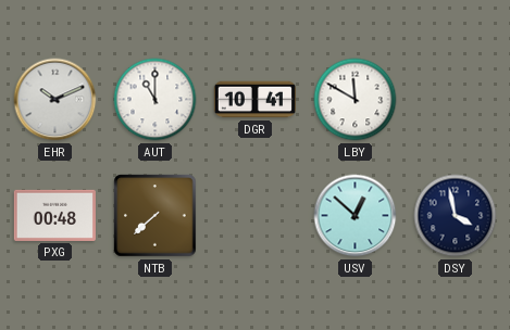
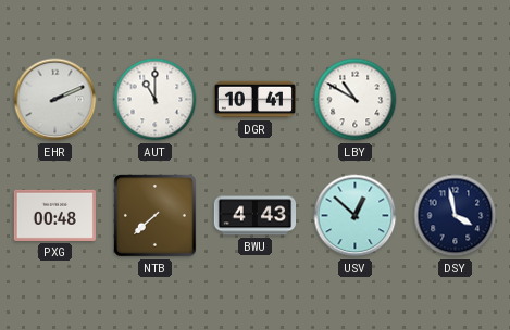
EHR: 10:11 -> 2:11
LBY: 11:50 -> 10:50
BWU: none -> 4:43
